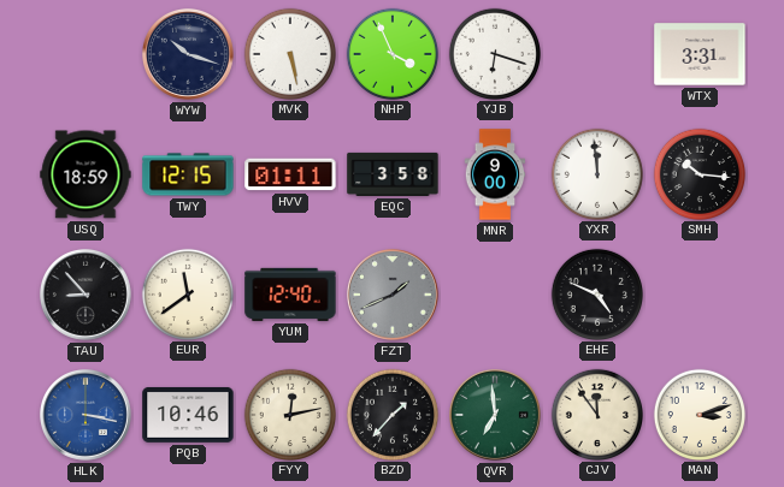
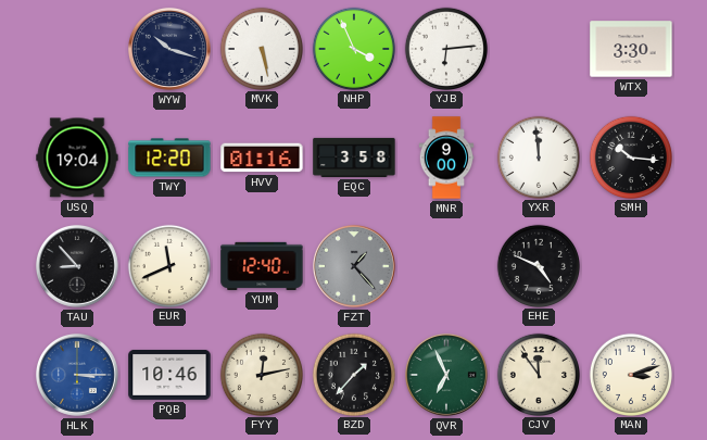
YJB: 6:18 -> 6:14
WTX: 3:31 -> 3:30
USQ: 18:59 -> 19:04
TWY: 12:15 -> 12:20
HVV: 01:11 -> 01:16
EUR: 11:39 -> 11:41
FZT: 1:41 -> 1:23
HLK: 3:17 -> 3:15
QVR: 6:59 -> 6:56
